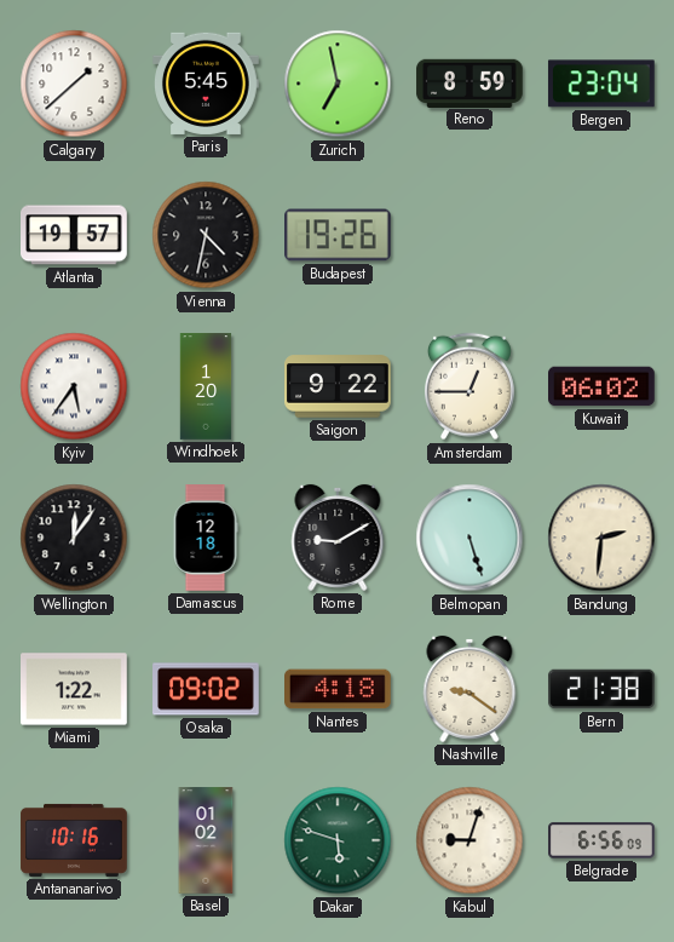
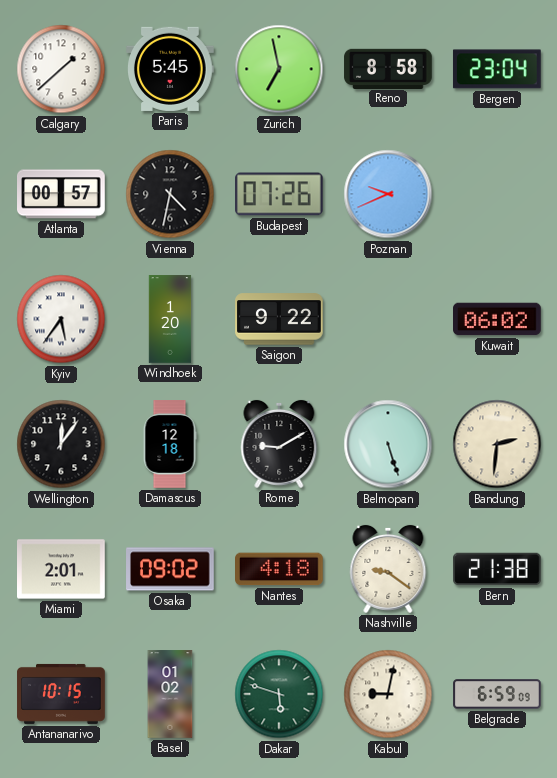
Reno: 8:59 -> 8:58
Atlanta: 19:57 -> 00:57
Budapest: 19:26 -> 07:26
Poznan: none -> 9:41
Amsterdam: 12:45 -> none
Miami: 1:22 -> 2:01
Antananarivo: 10:16 -> 10:15
Kabul: 9:03 -> 9:02
Belgrade: 6:56 -> 6:59
